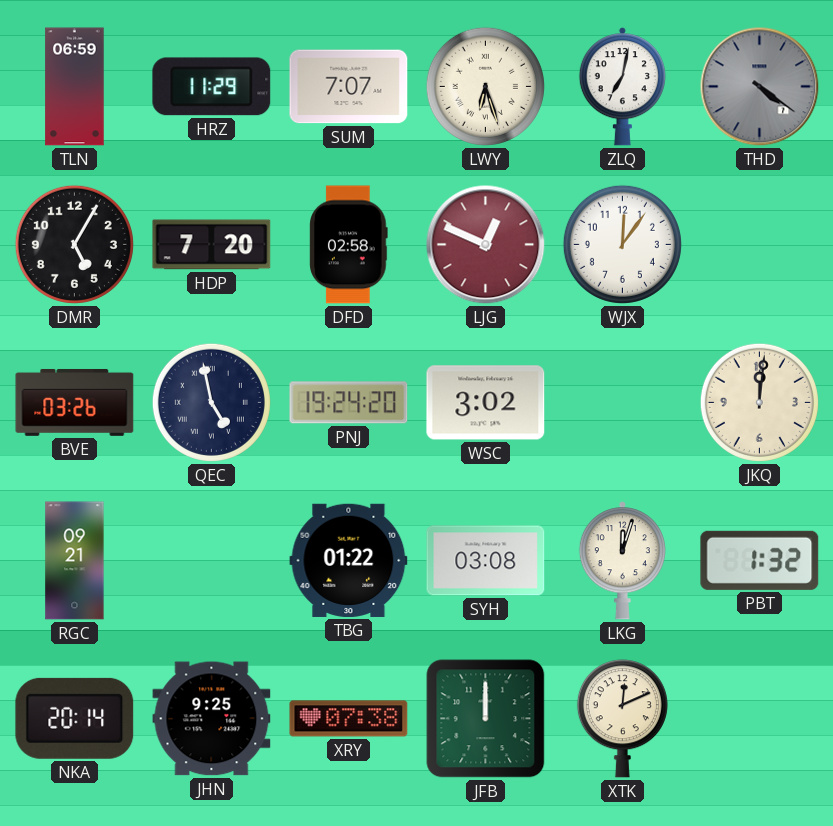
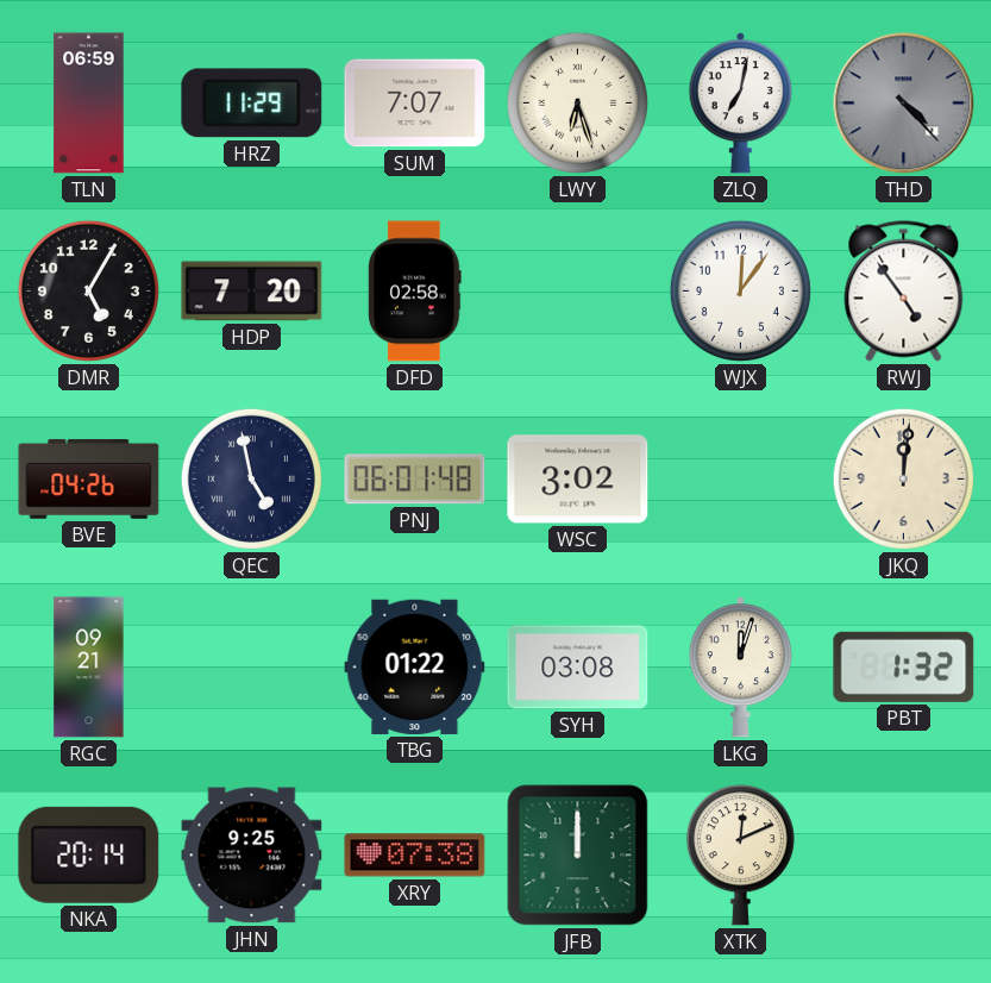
THD: 4:21 -> 4:23
LJG: 12:49 -> none
RWJ: none -> 4:54
BVE: 03:26 -> 04:26
PNJ: 19:24 -> 06:01
